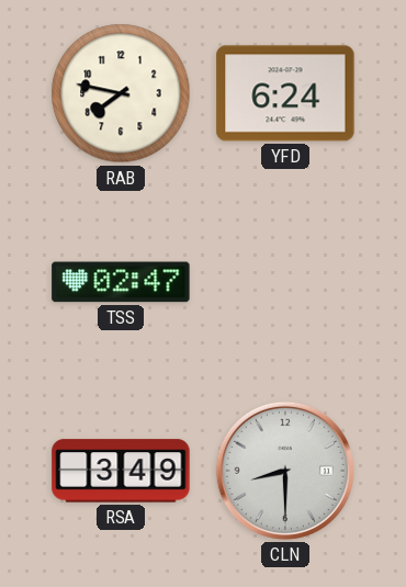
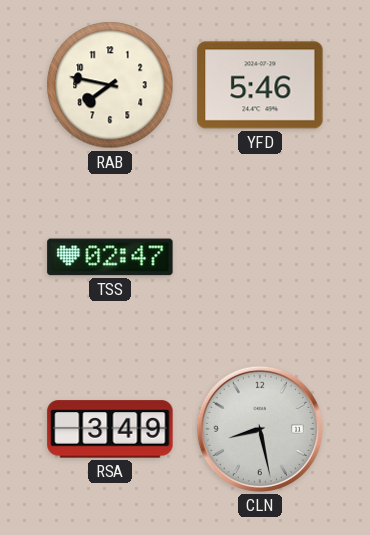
YFD: 6:24 -> 5:46
CLN: 8:30 -> 8:28
